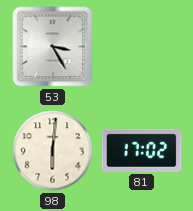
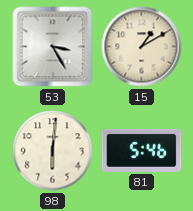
15: none -> 1:10
81: 17:02 -> 5:46
